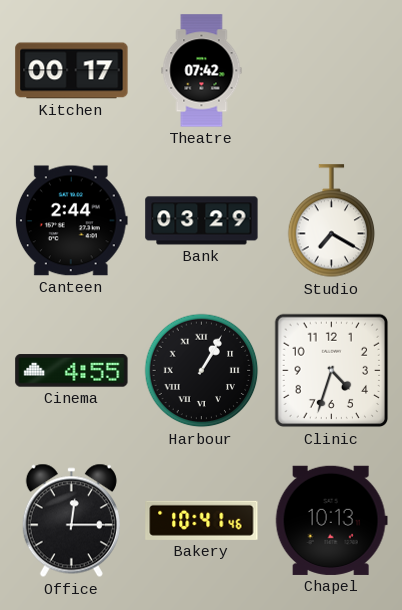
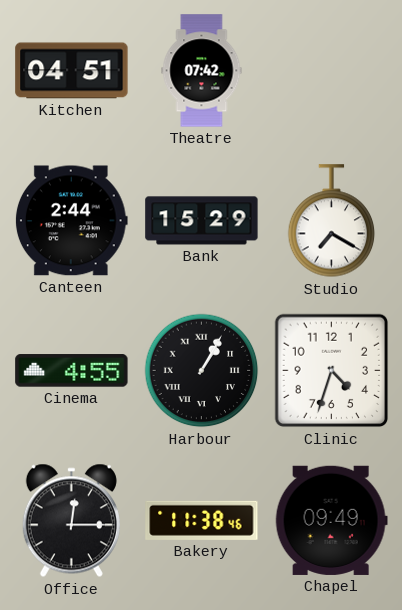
Kitchen: 00:17 -> 04:51
Bank: 03:29 -> 15:29
Bakery: 10:41 -> 11:38
Chapel: 10:13 -> 09:49
